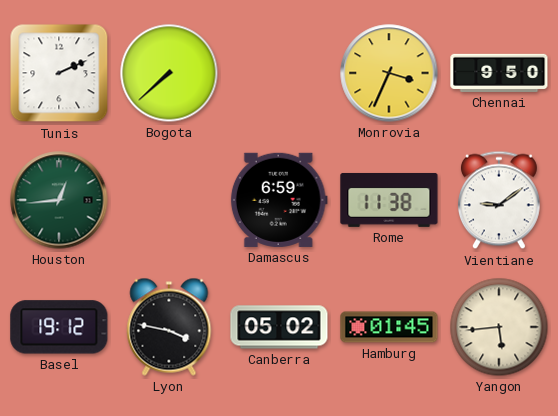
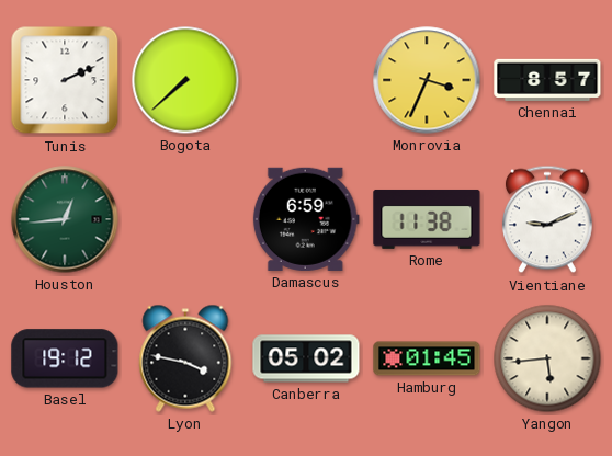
Chennai: 9:50 -> 8:57
Vientiane: 9:09 -> 9:11
